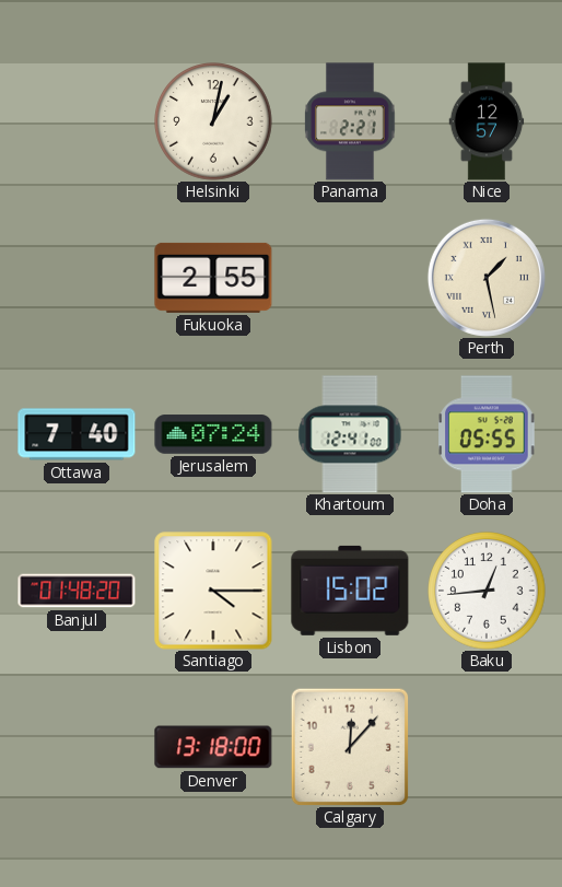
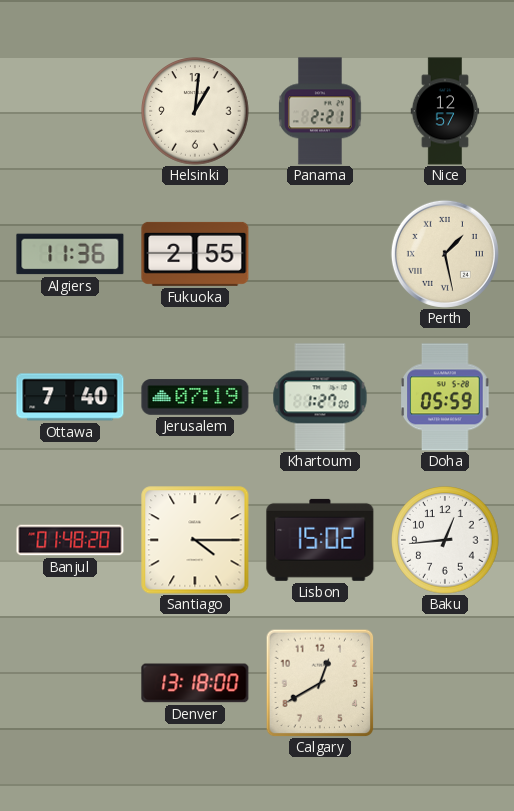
Helsinki: 1:02 -> 1:01
Algiers: none -> 11:36
Jerusalem: 07:24 -> 07:19
Khartoum: 12:41 -> 1:27
Doha: 05:55 -> 05:59
Calgary: 12:07 -> 12:40
